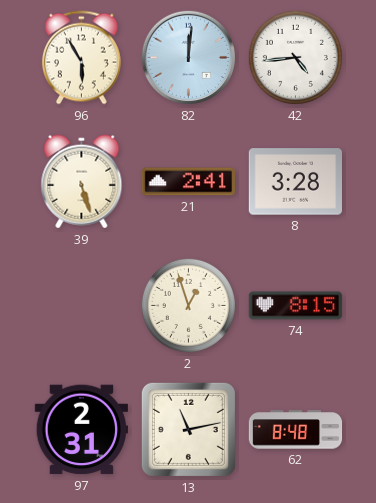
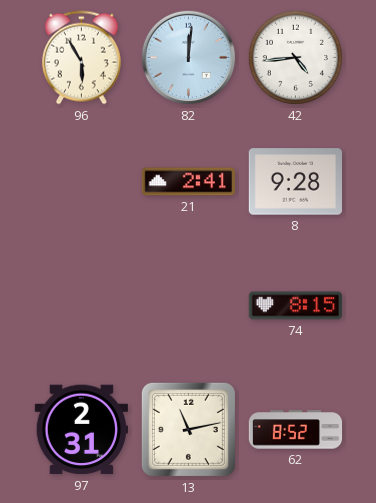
39: 5:27 -> none
8: 3:28 -> 9:28
2: 12:57 -> none
62: 8:48 -> 8:52
